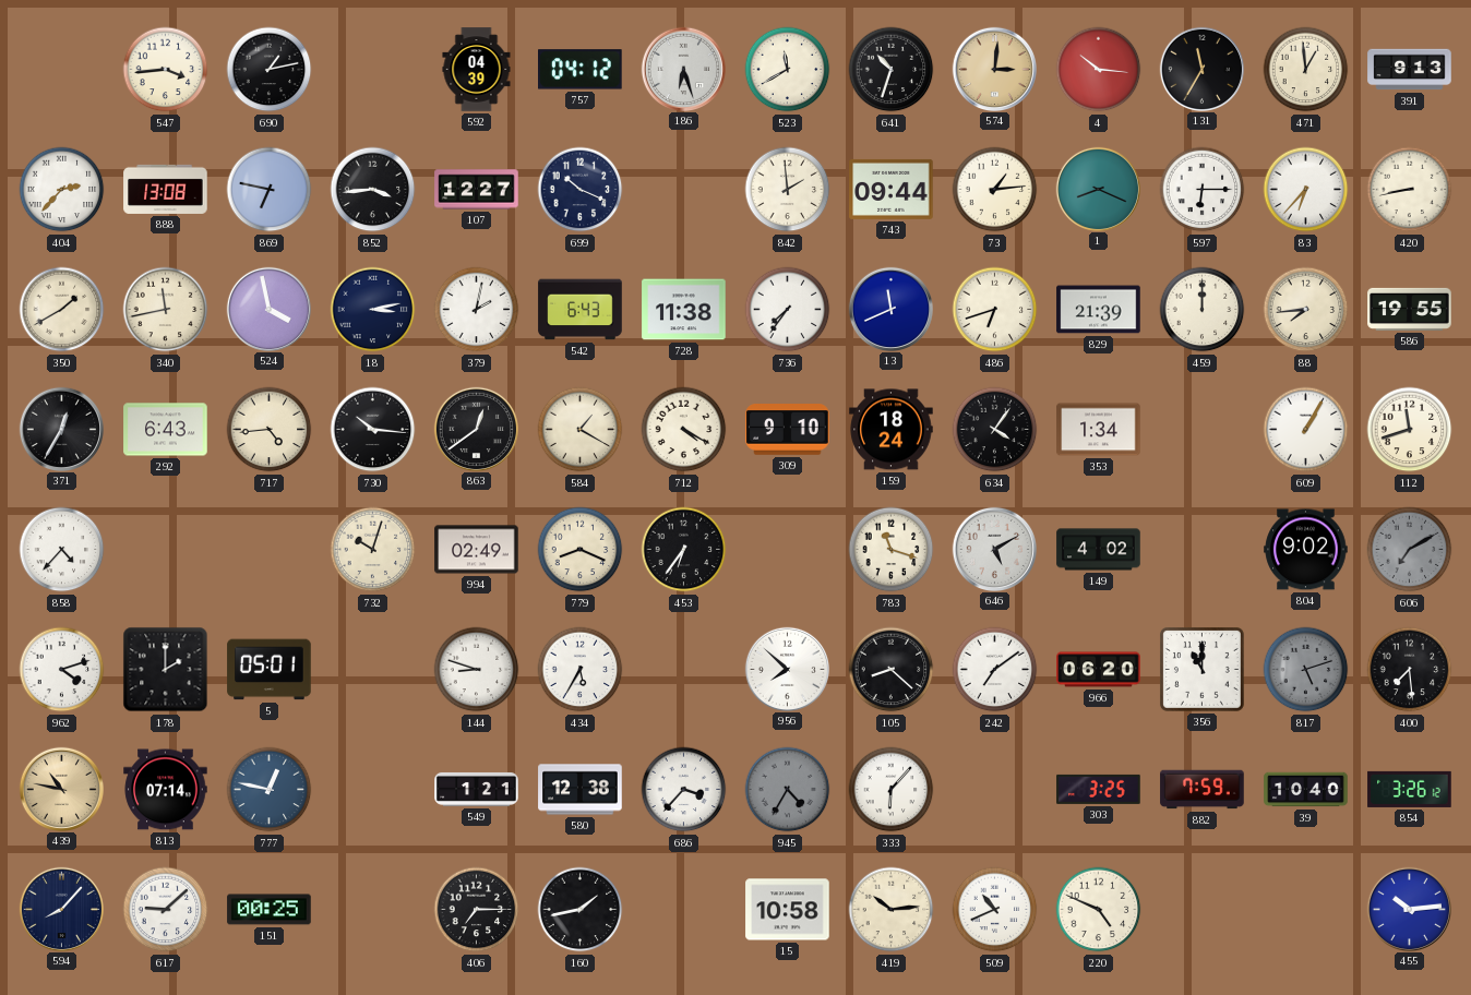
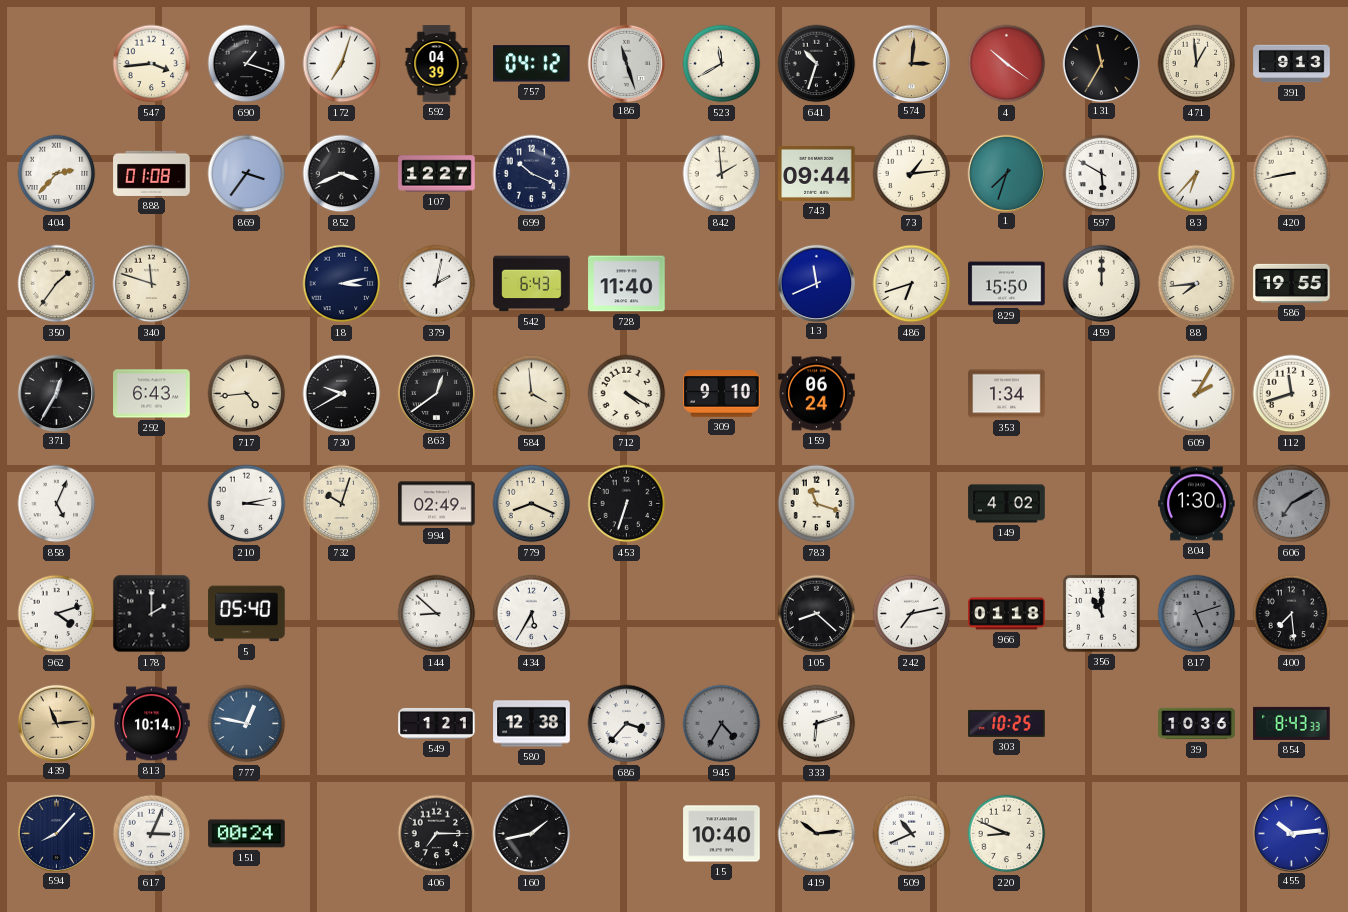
690: 1:13 -> 1:18
172: none -> 7:03
186: 6:27 -> 11:27
4: 10:16 -> 10:21
888: 13:08 -> 01:08
869: 6:47 -> 3:36
852: 3:44 -> 3:41
1: 8:19 -> 7:33
597: 6:15 -> 5:50
350: 1:40 -> 1:36
340: 11:43 -> 11:48
524: 3:58 -> none
728: 11:38 -> 11:40
736: 7:36 -> none
829: 21:39 -> 15:50
730: 10:16 -> 9:40
584: 1:20 -> 3:59
159: 18:24 -> 06:24
634: 4:06 -> none
609: 1:05 -> 2:05
858: 4:37 -> 5:04
210: none -> 3:13
453: 6:36 -> 6:33
646: 5:10 -> none
804: 9:02 -> 1:30
5: 05:01 -> 05:40
144: 8:48 -> 8:52
956: 7:52 -> none
242: 7:09 -> 7:13
966: 06:20 -> 01:18
439: 10:47 -> 11:14
813: 07:14 -> 10:14
333: 6:07 -> 6:12
303: 3:25 -> 10:25
882: 7:59 -> none
39: 10:40 -> 10:36
854: 3:26 -> 8:43
617: 9:08 -> 3:04
151: 00:25 -> 00:24
15: 10:58 -> 10:40
220: 4:49 -> 8:49
